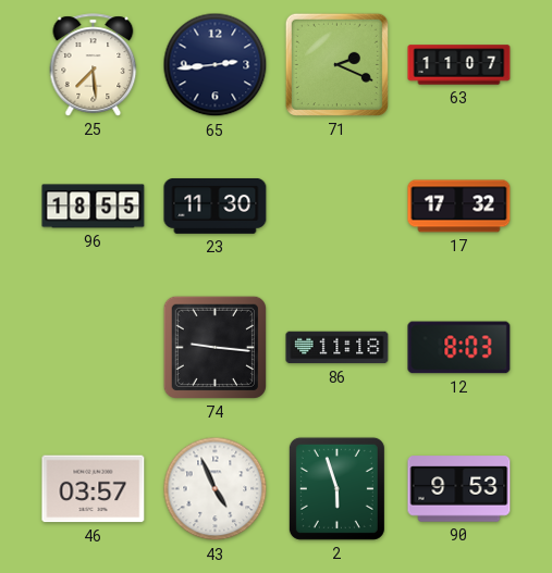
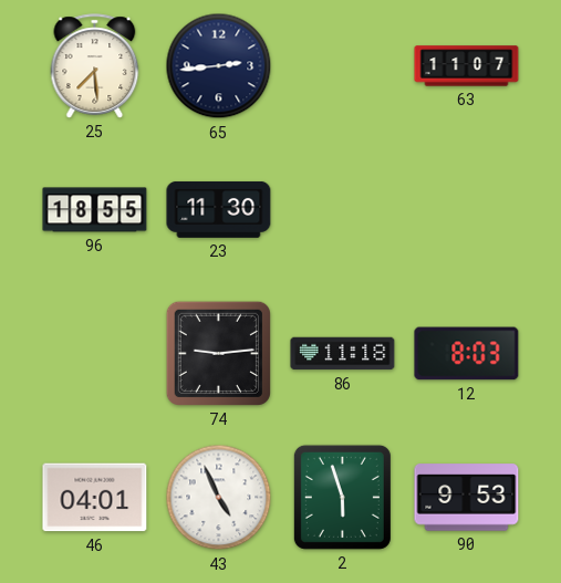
71: 2:19 -> none
17: 17:32 -> none
74: 9:16 -> 9:14
46: 03:57 -> 04:01
